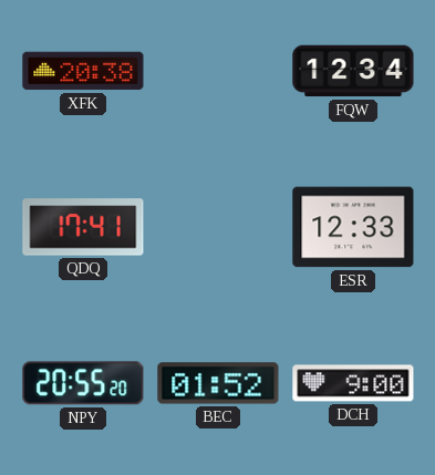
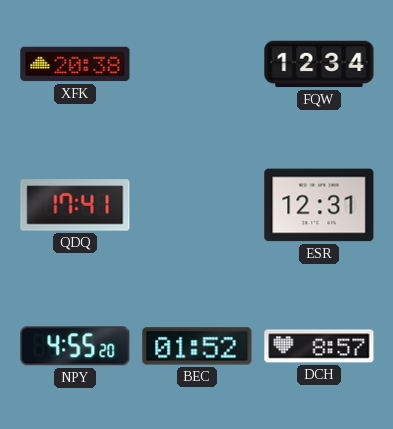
ESR: 12:33 -> 12:31
NPY: 20:55 -> 4:55
DCH: 9:00 -> 8:57
